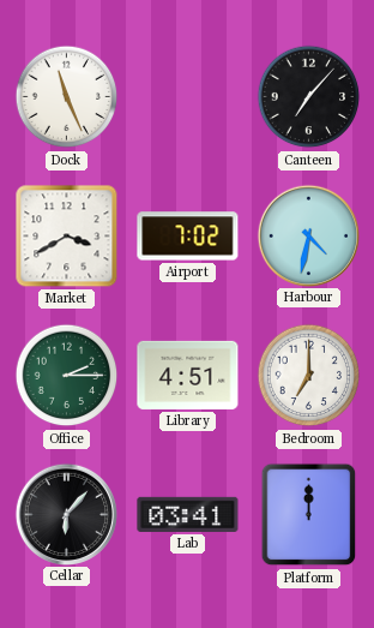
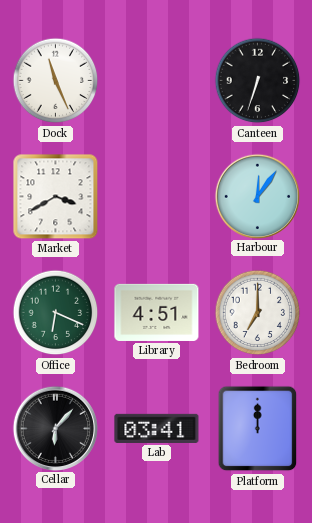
Canteen: 7:07 -> 6:33
Airport: 7:02 -> none
Harbour: 4:32 -> 12:06
Office: 2:15 -> 6:19
